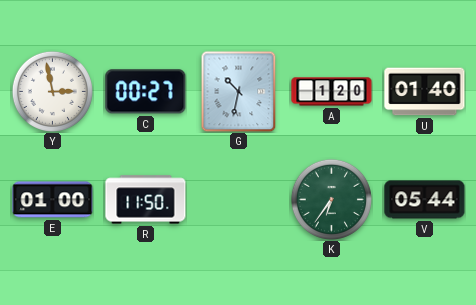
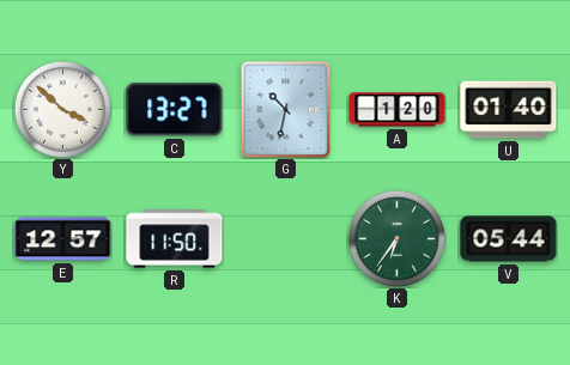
Y: 2:58 -> 3:52
C: 00:27 -> 13:27
E: 01:00 -> 12:57
